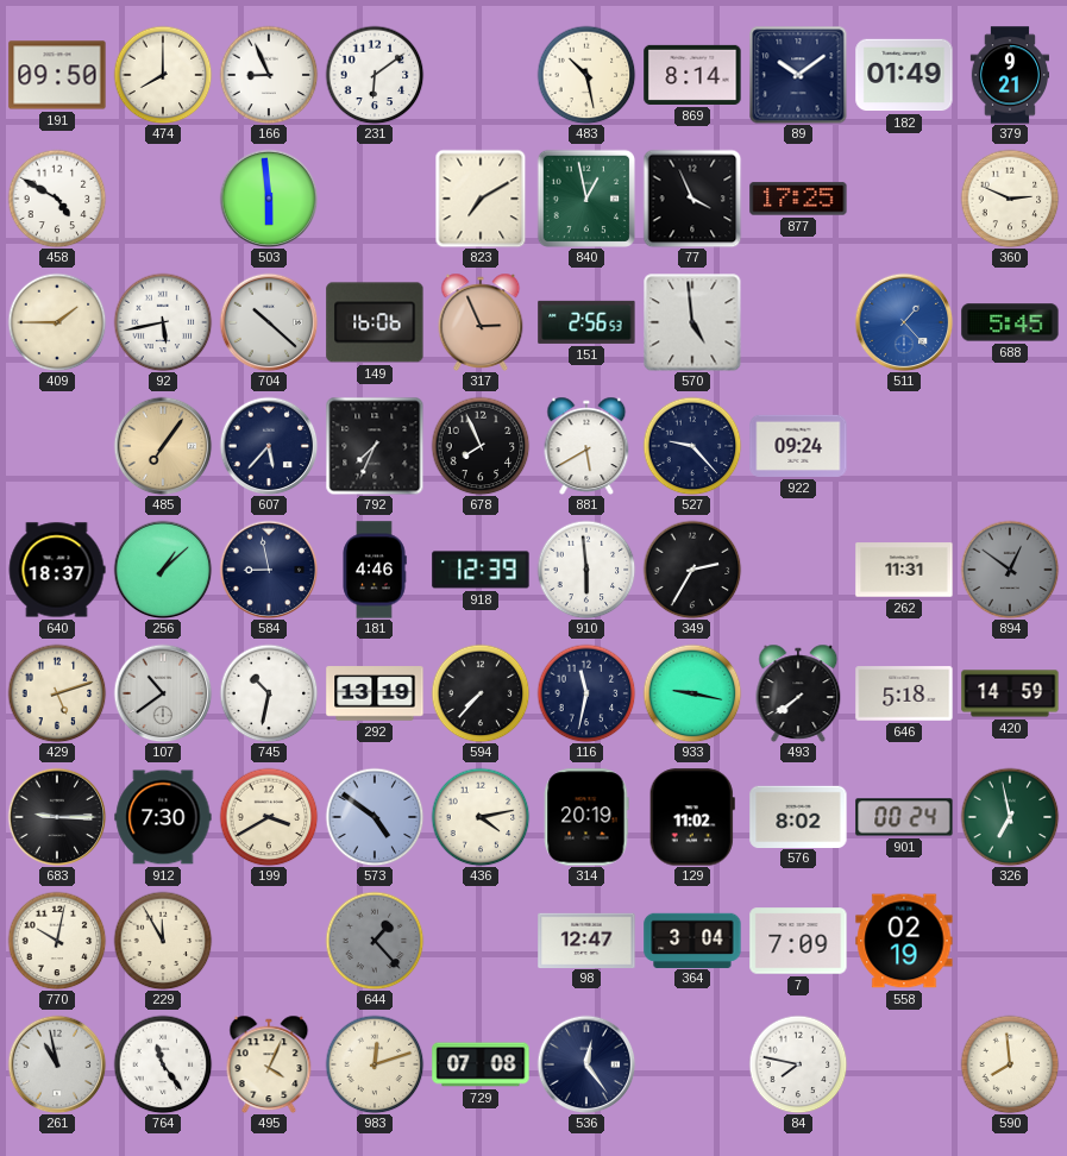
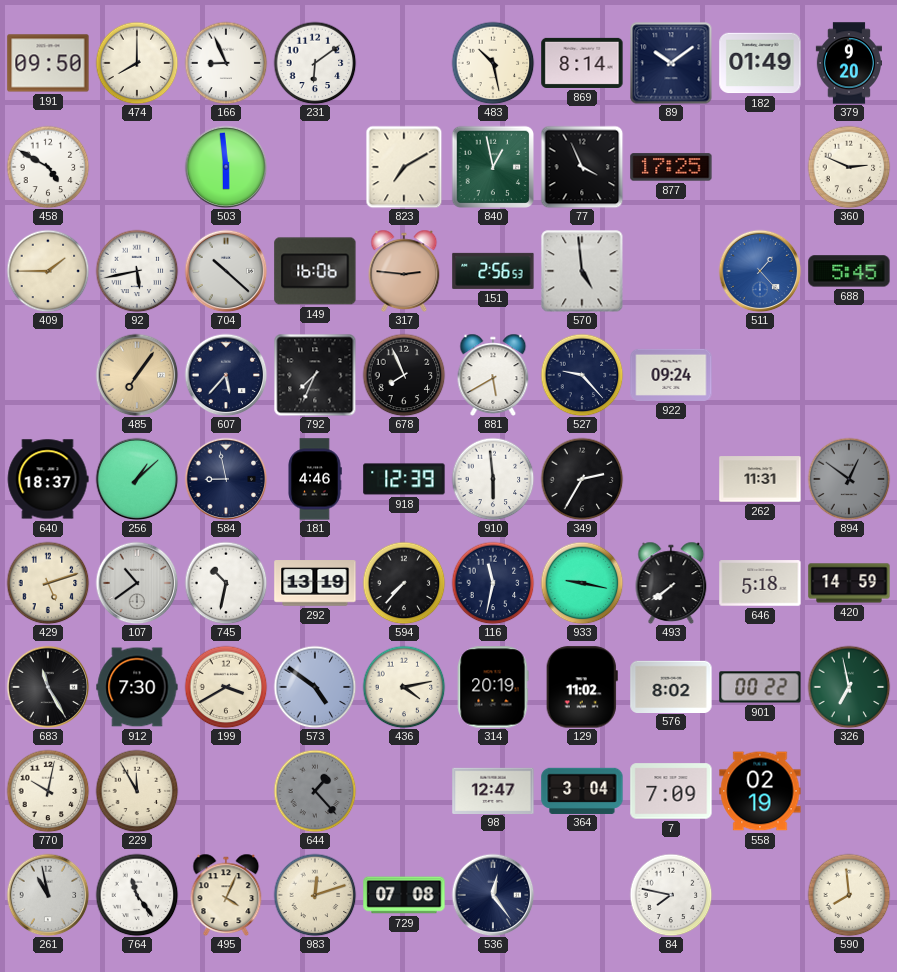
379: 9:21 -> 9:20
317: 2:56 -> 2:46
683: 9:15 -> 11:25
901: 00:24 -> 00:22
